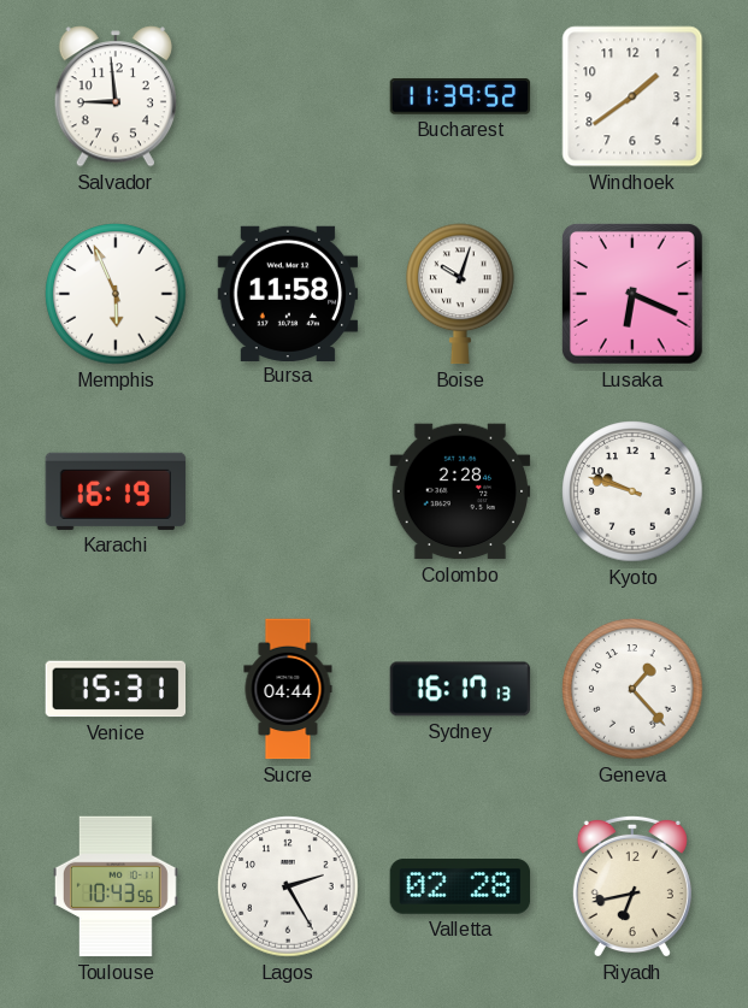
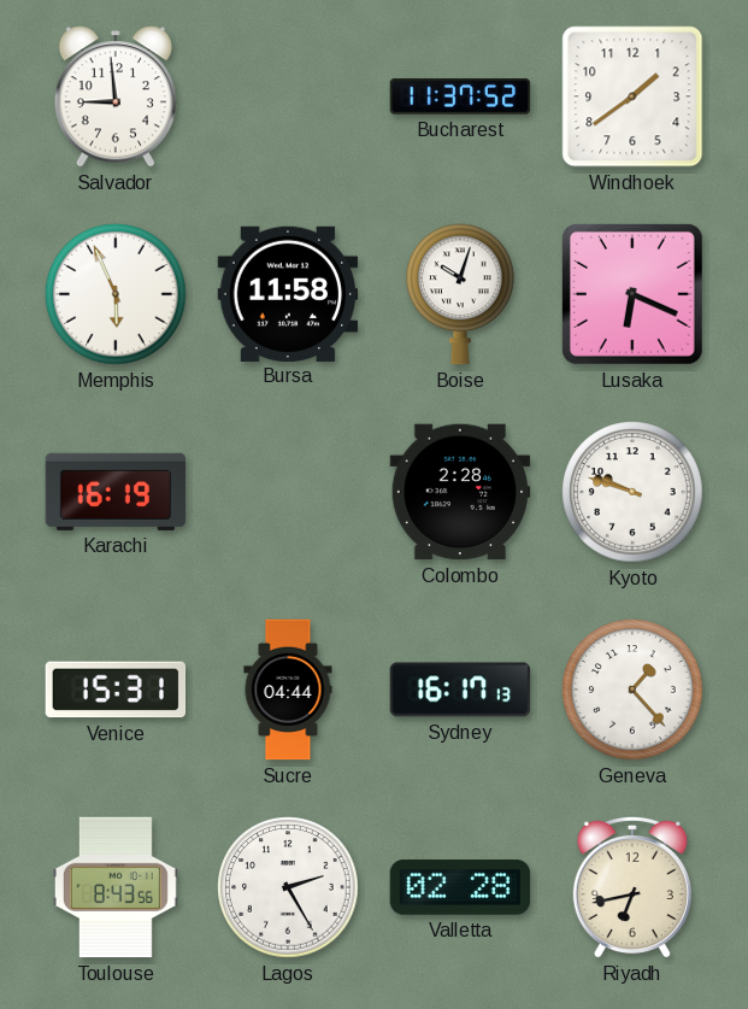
Bucharest: 11:39 -> 11:37
Toulouse: 10:43 -> 8:43
